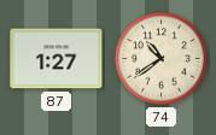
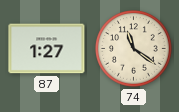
74: 10:39 -> 11:21
